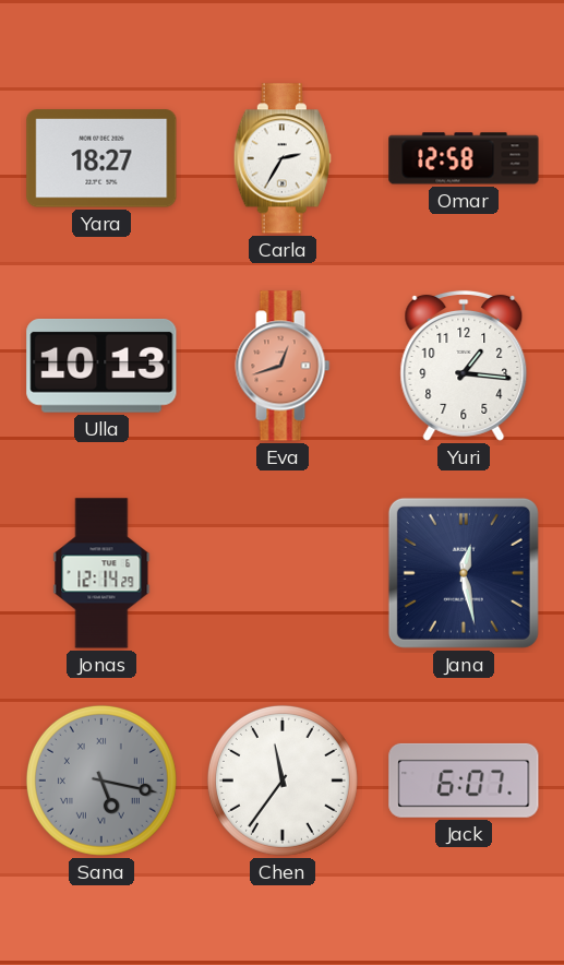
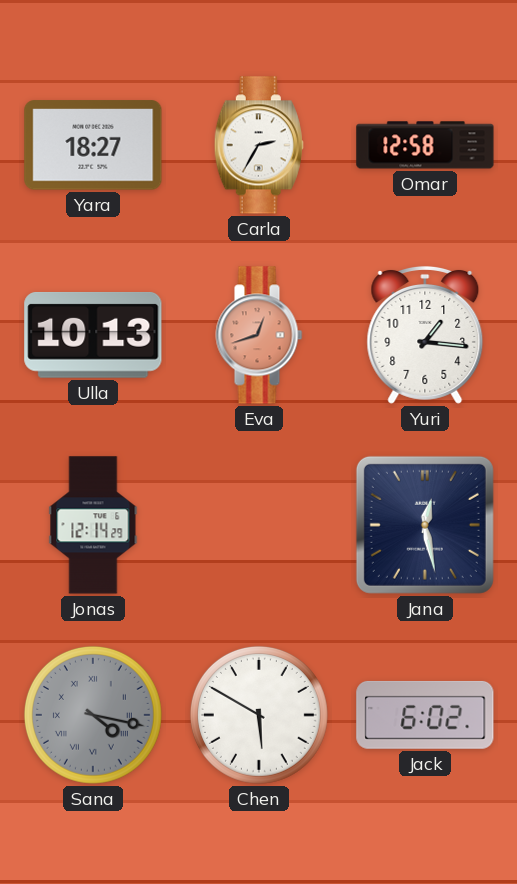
Sana: 5:17 -> 4:17
Chen: 11:36 -> 5:50
Jack: 6:07 -> 6:02
